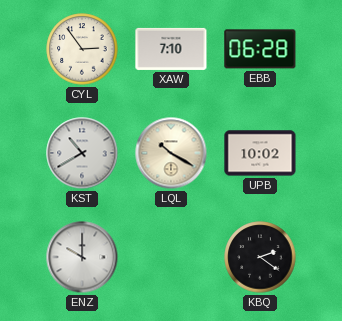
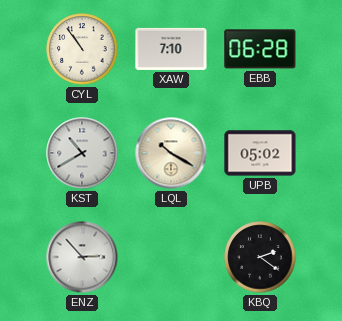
CYL: 2:54 -> 10:54
UPB: 10:02 -> 05:02
ENZ: 10:00 -> 2:53
